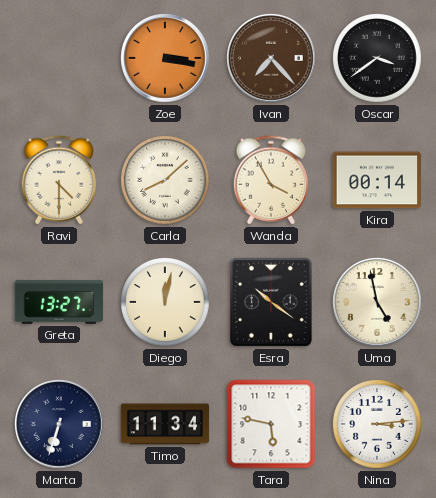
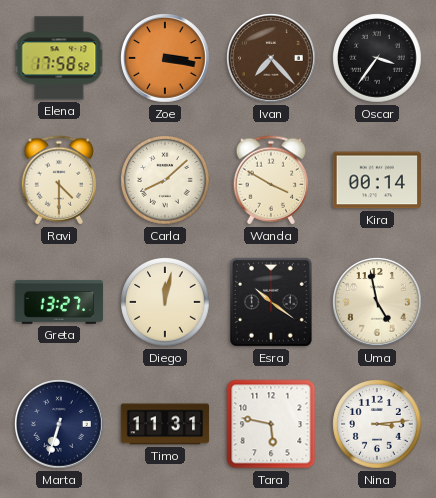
Elena: none -> 17:58
Oscar: 3:39 -> 3:36
Wanda: 3:55 -> 3:50
Timo: 11:34 -> 11:31
